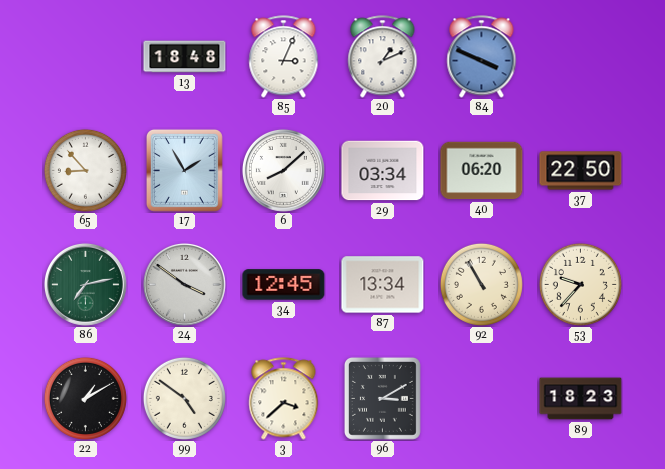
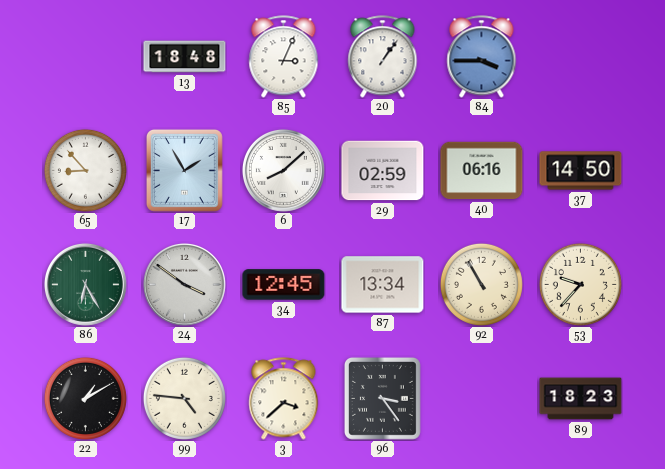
20: 1:11 -> 1:06
84: 3:49 -> 3:45
29: 03:34 -> 02:59
40: 06:20 -> 06:16
37: 22:50 -> 14:50
86: 7:13 -> 6:25
99: 4:51 -> 4:46
96: 3:10 -> 3:24
